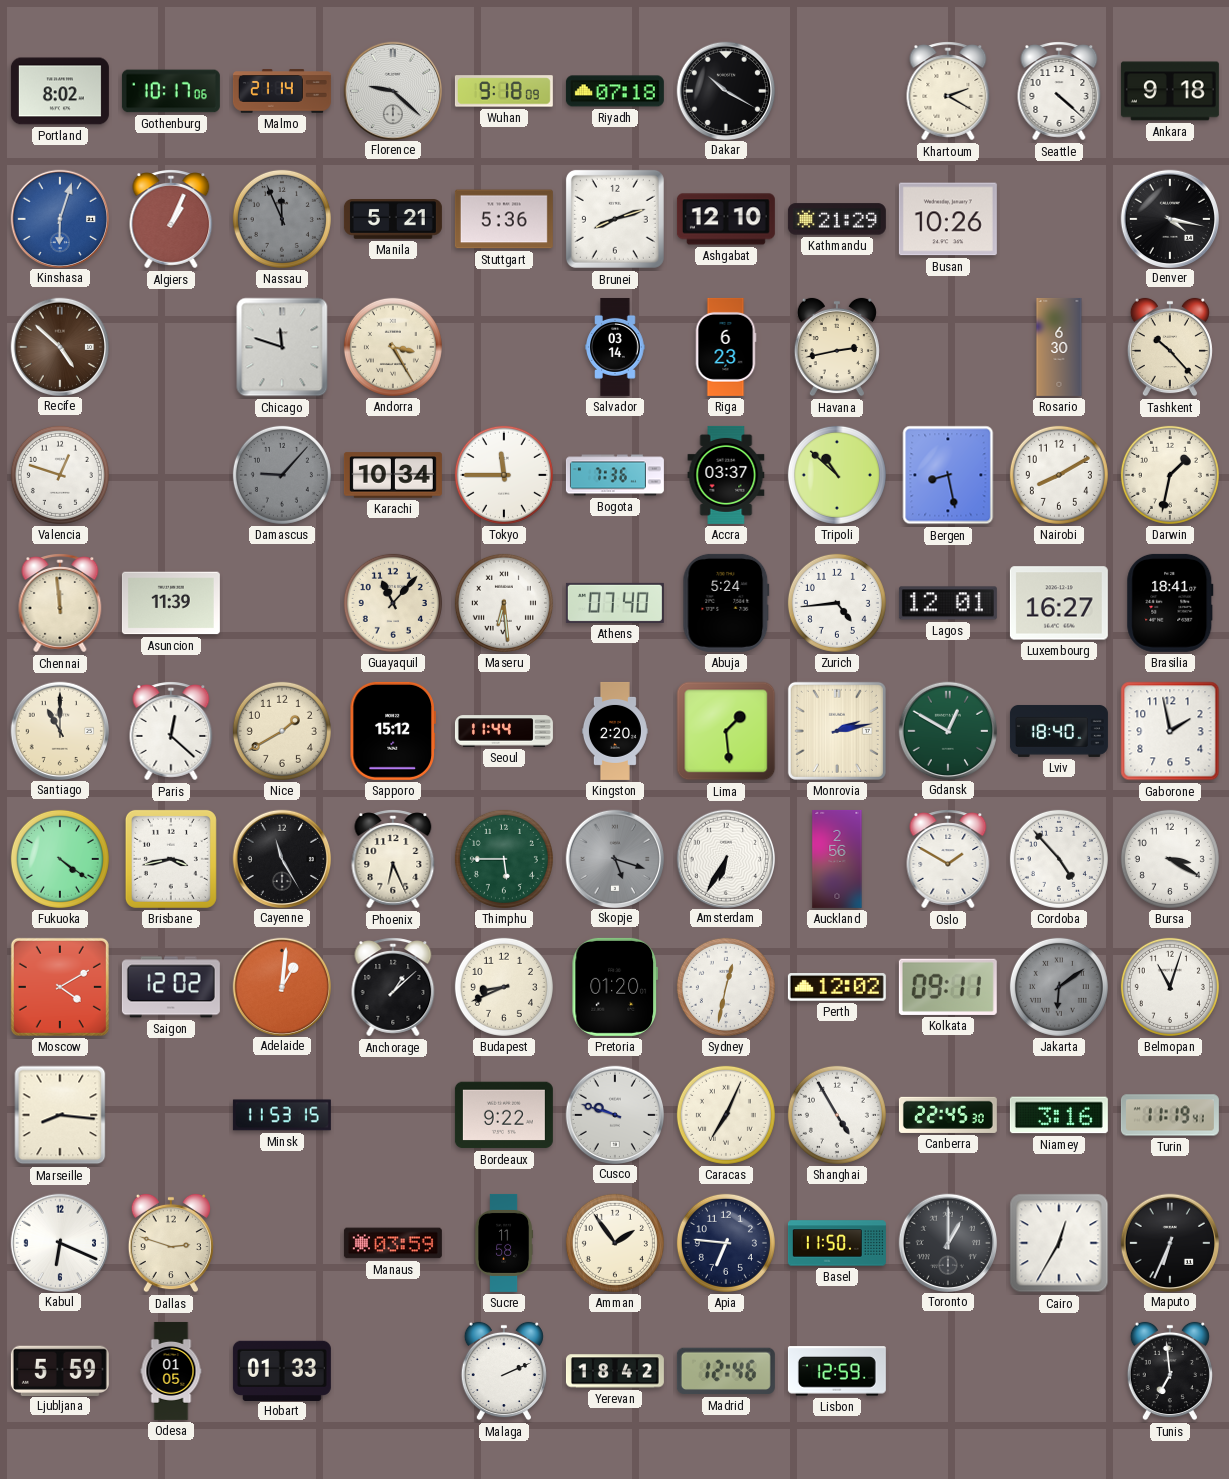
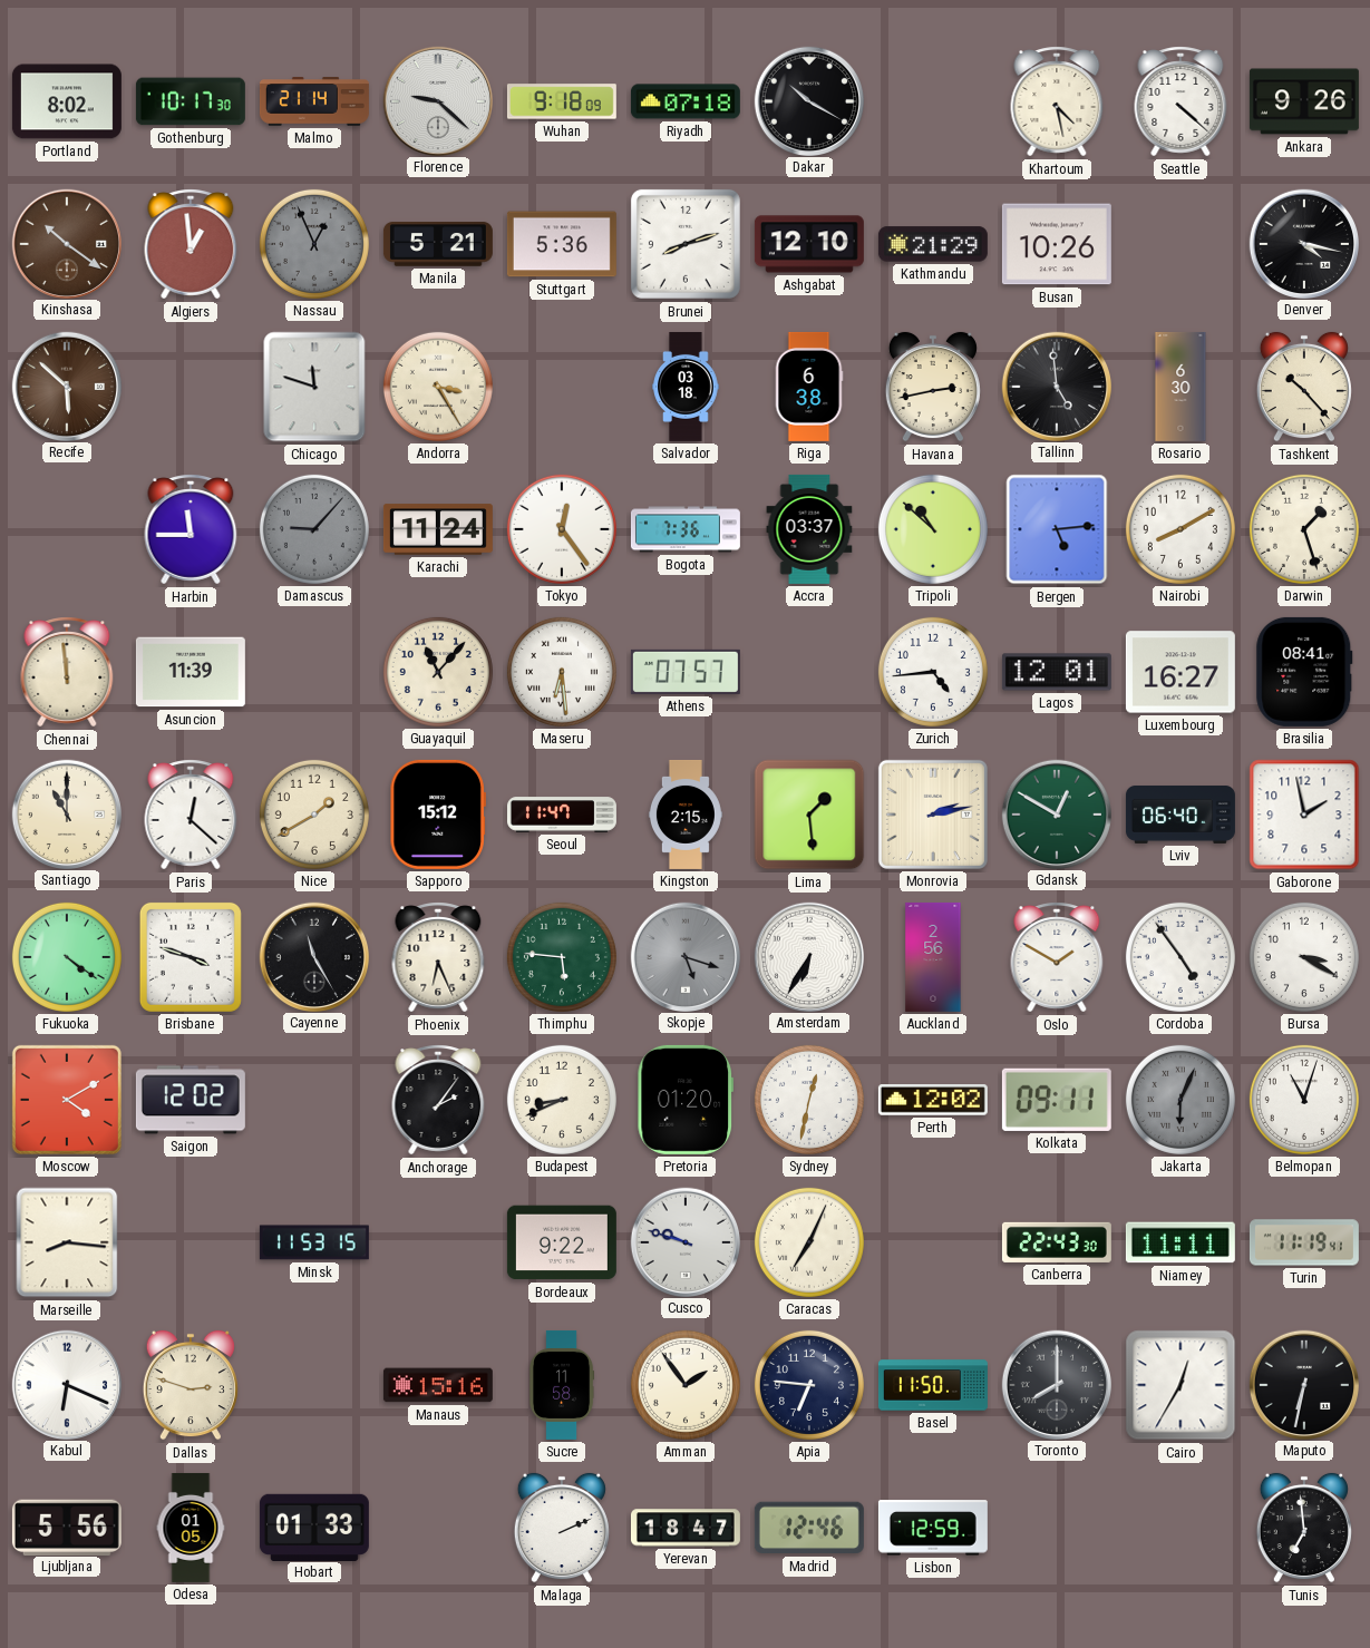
Gothenburg: 10:17:06 -> 10:17:30
Khartoum: 2:20 -> 4:28
Ankara: 9:18 -> 9:26
Kinshasa: 6:03 -> 10:21
Kinshasa dial: blue -> brown
Algiers: 1:04 -> 12:59
Nassau: 11:56 -> 12:56
Recife: 4:52 -> 5:52
Salvador: 03:14 -> 03:18
Riga: 6:23 -> 6:38
Tallinn: none -> 4:59
Valencia: 12:48 -> none
Harbin: none -> 11:45
Karachi: 10:34 -> 11:24
Tokyo: 11:45 -> 12:24
Bergen: 8:28 -> 5:14
Darwin: 1:32 -> 1:27
Athens: 07:40 -> 07:57
Abuja: 5:24 -> none
Brasilia: 18:41 -> 08:41
Seoul: 11:44 -> 11:47
Kingston: 2:20 -> 2:15
Lviv: 18:40 -> 06:40
Brisbane: 3:43 -> 3:48
Thimphu: 5:45 -> 5:46
Cordoba: 4:53 -> 4:54
Adelaide: 1:01 -> none
Anchorage: 1:08 -> 2:06
Jakarta: 6:09 -> 6:04
Shanghai: 4:55 -> none
Canberra: 22:45 -> 22:43
Niamey: 3:16 -> 11:11
Manaus: 03:59 -> 15:16
Toronto: 1:00 -> 8:00
Maputo: 6:34 -> 6:32
Ljubljana: 5:59 -> 5:56
Yerevan: 18:42 -> 18:47
